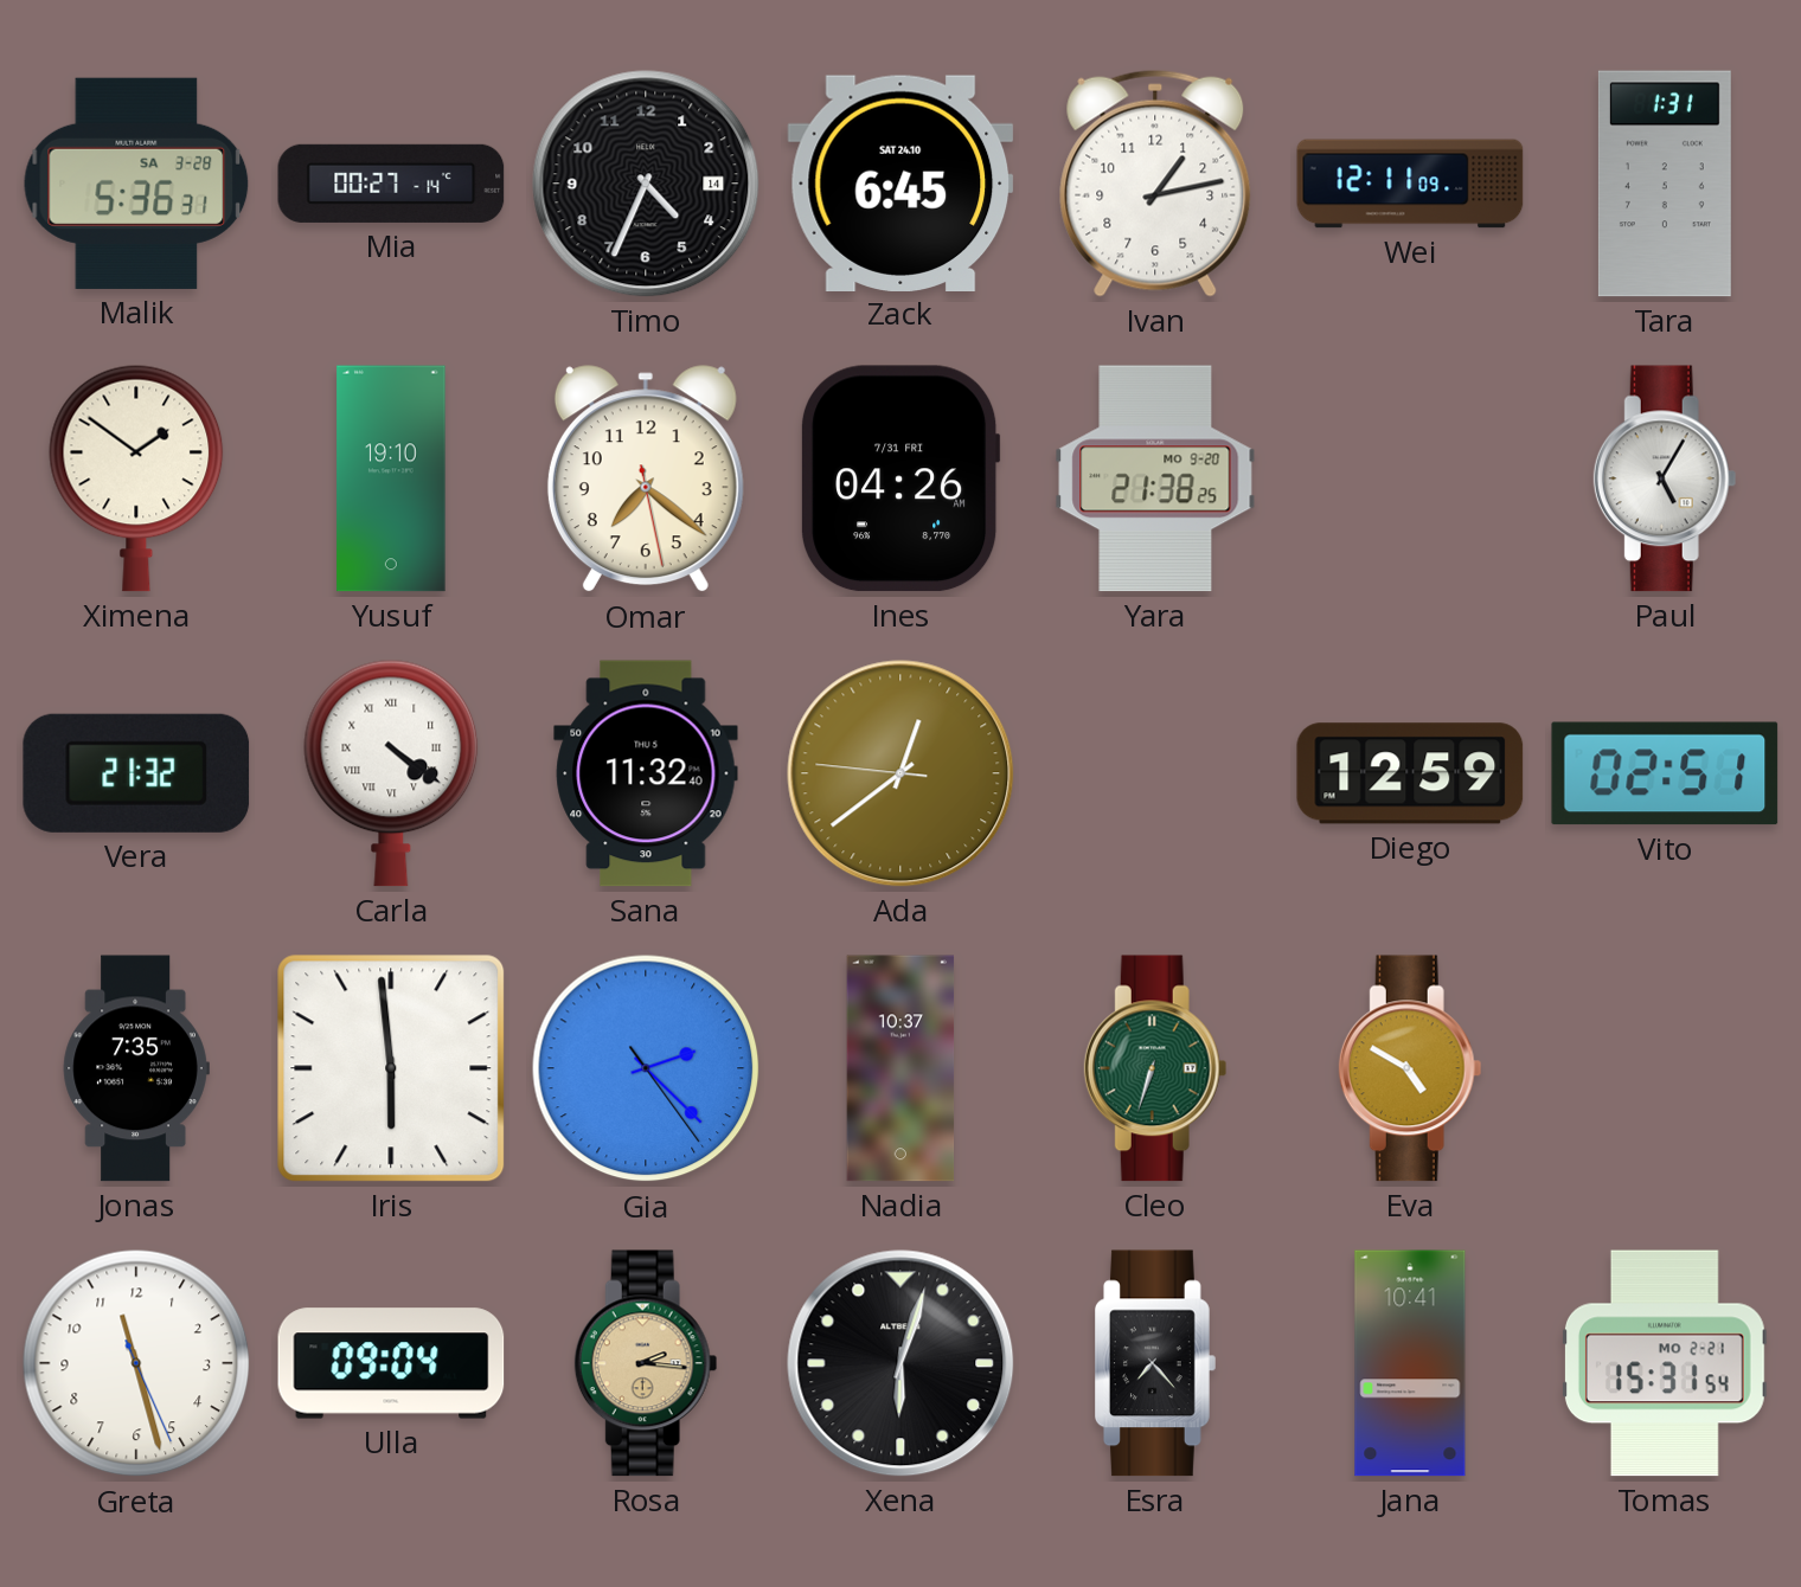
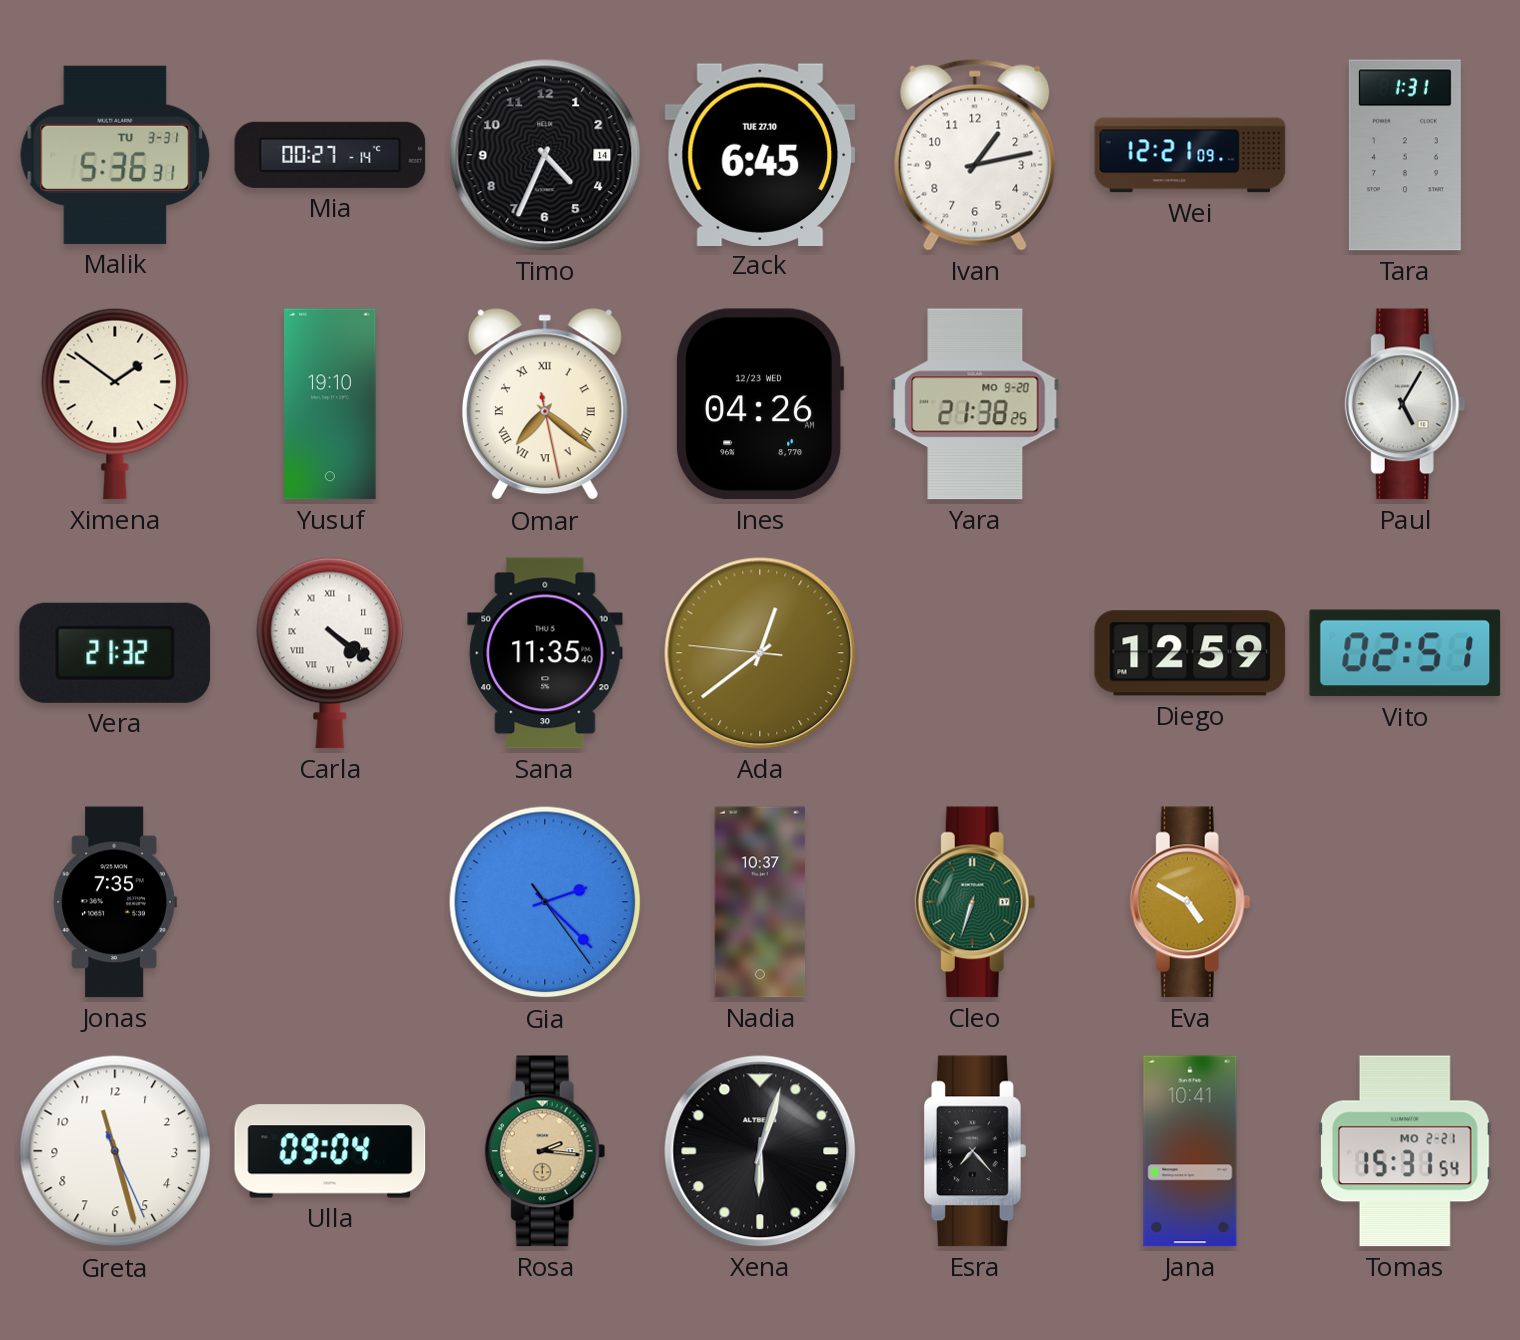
Malik date: SA 3-28 -> TU 3-31
Zack date: SAT 24.10 -> TUE 27.10
Wei: 12:11 -> 12:21
Omar numerals: Arabic -> Roman
Ines date: 7/31 FRI -> 12/23 WED
Sana: 11:32 -> 11:35
Iris: 5:59 -> none
